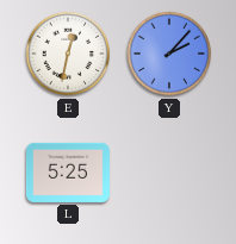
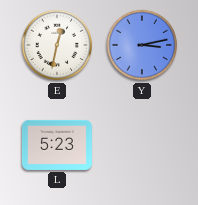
Y: 2:07 -> 3:13
L: 5:25 -> 5:23
